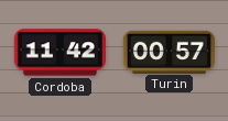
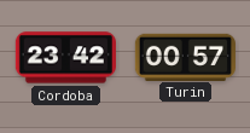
Cordoba: 11:42 -> 23:42
